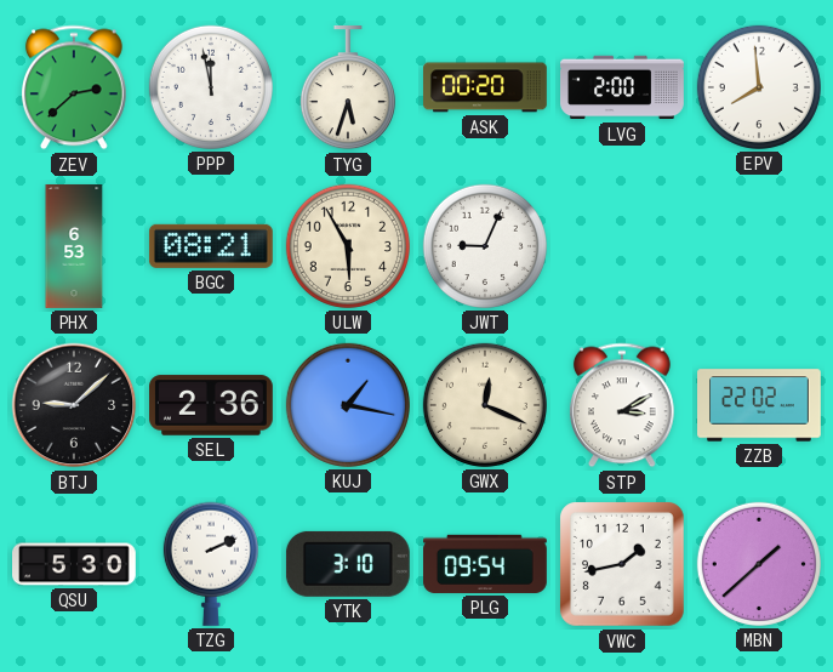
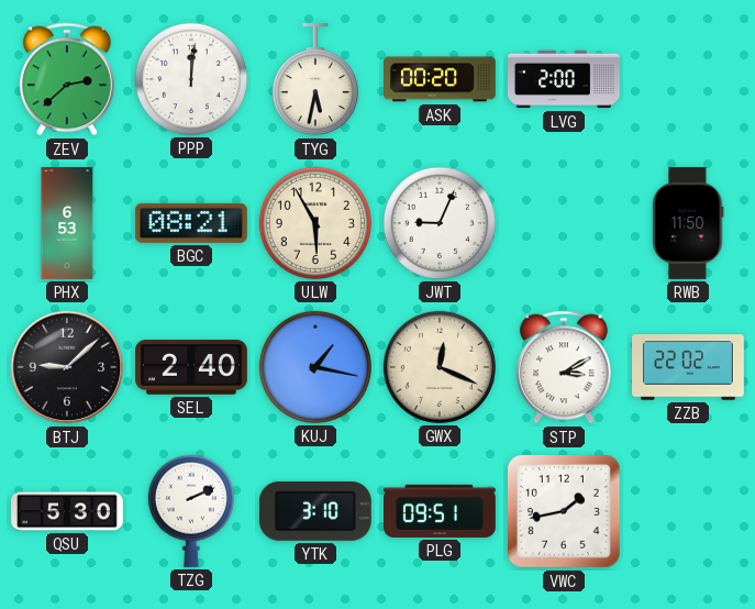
PPP: 11:58 -> 12:01
TYG: 5:33 -> 5:32
EPV: 7:59 -> none
RWB: none -> 11:50
SEL: 2:36 -> 2:40
PLG: 09:54 -> 09:51
MBN: 1:38 -> none
